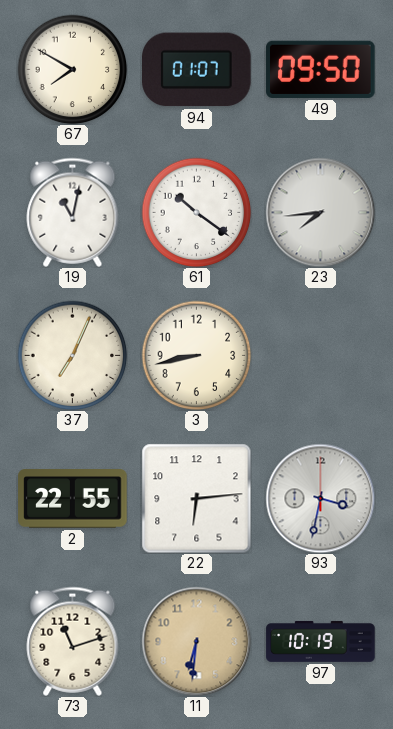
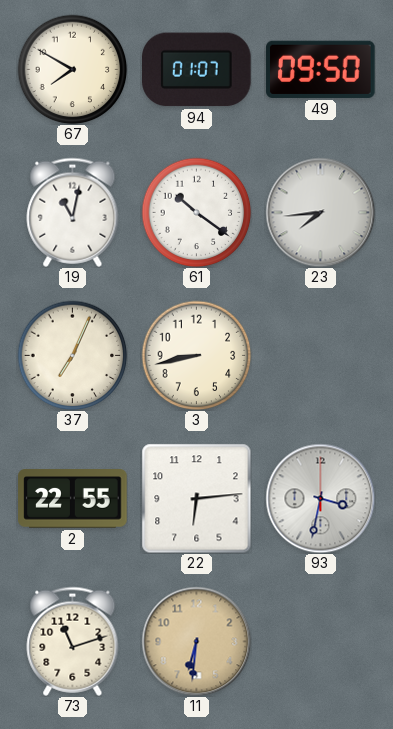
97: 10:19 -> none
